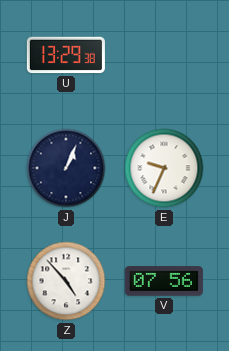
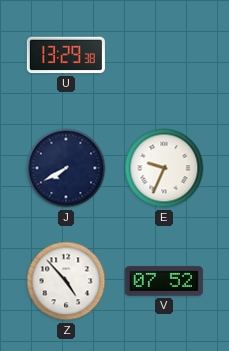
J: 1:04 -> 7:40
V: 07:56 -> 07:52
